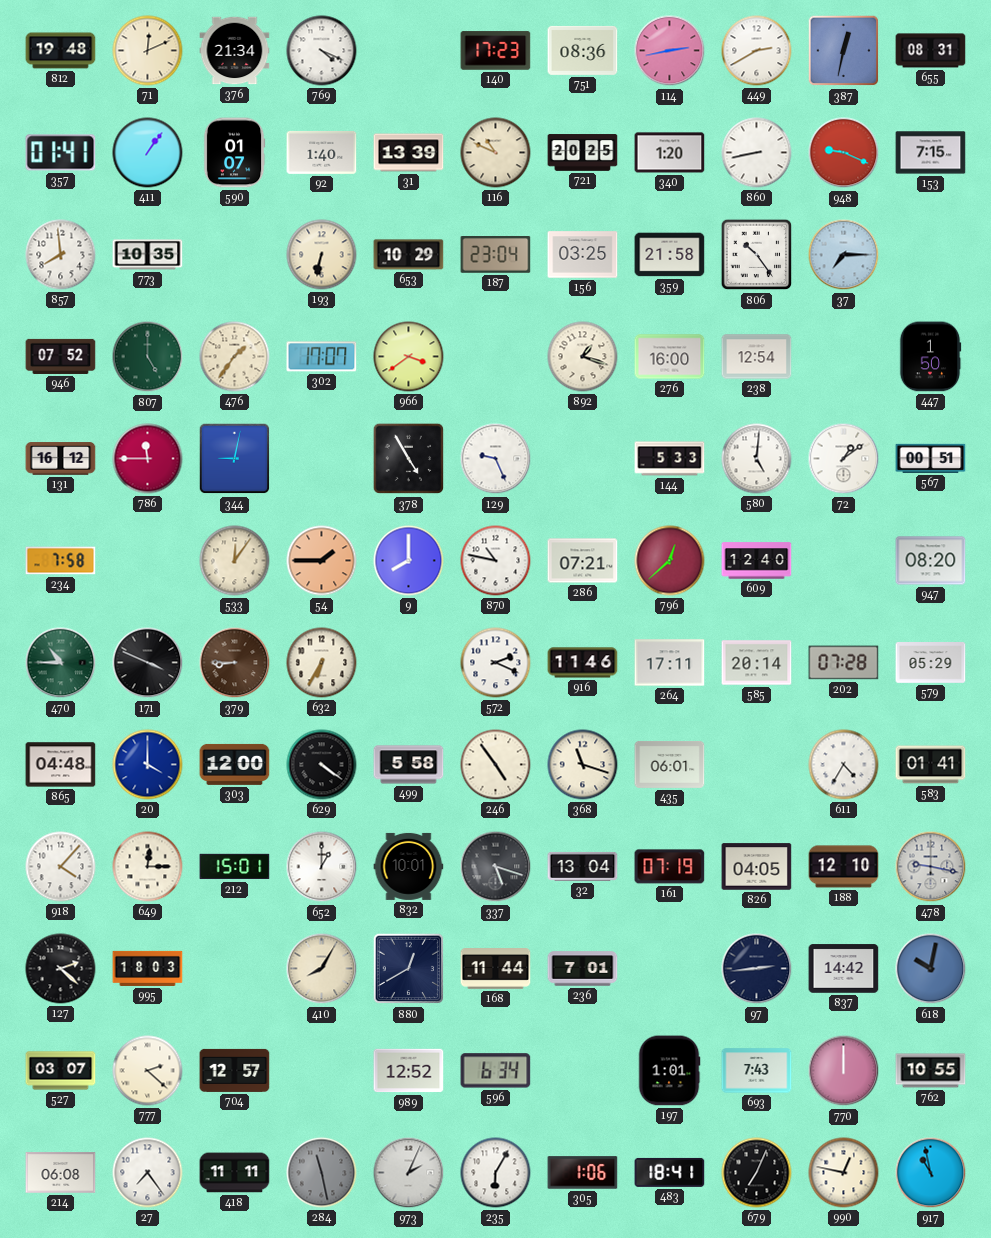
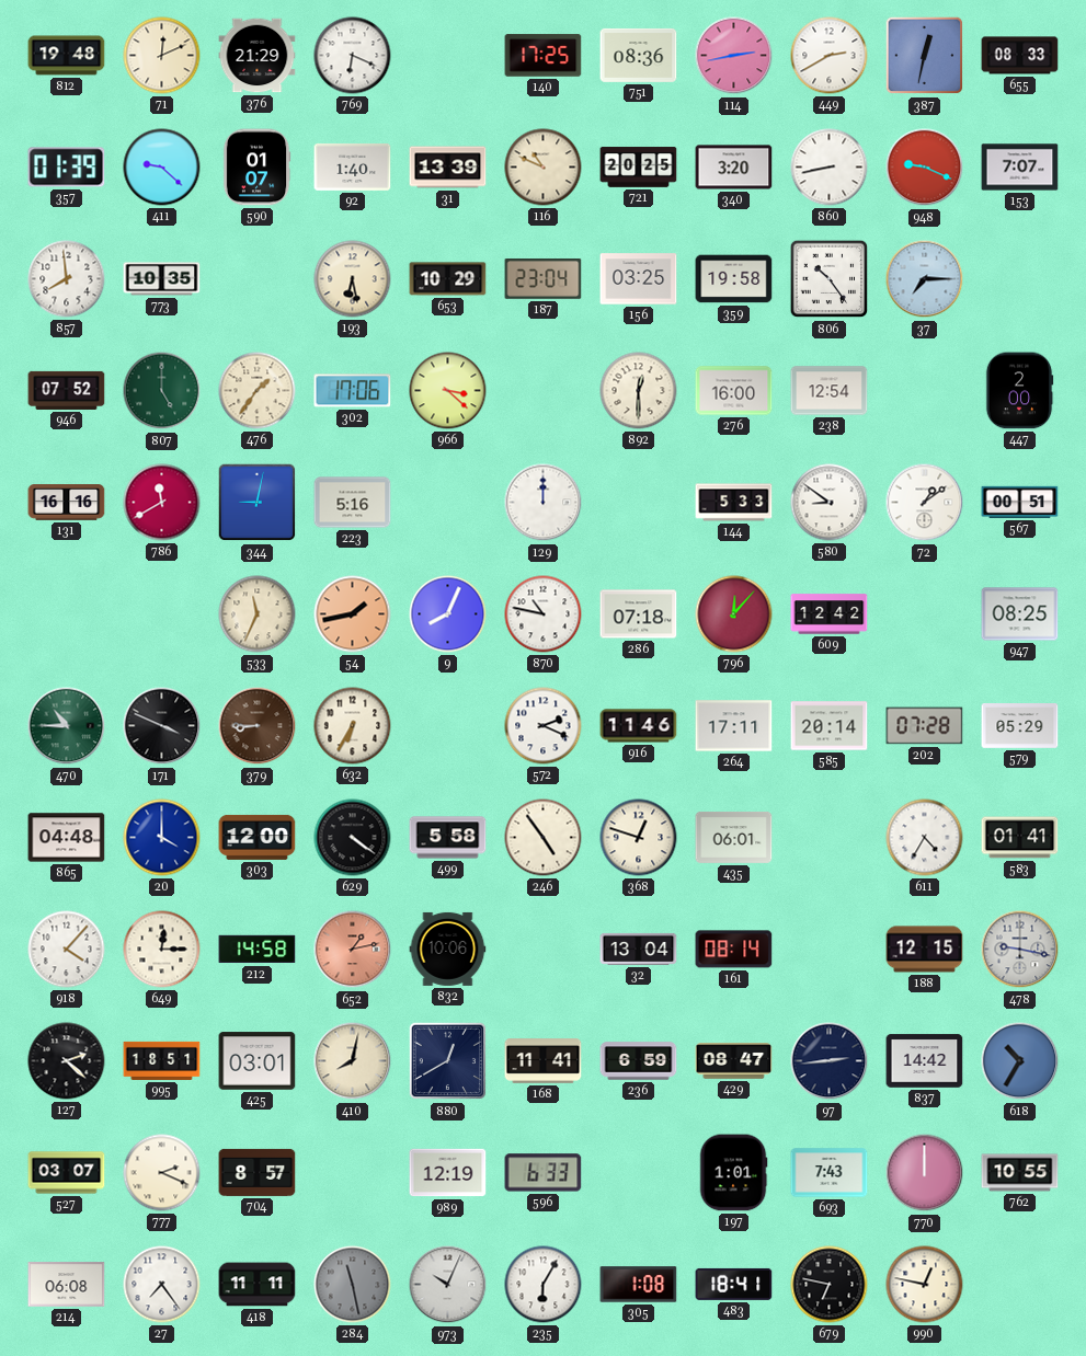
376: 21:34 -> 21:29
769: 4:19 -> 6:19
140: 17:23 -> 17:25
655: 08:31 -> 08:33
357: 01:41 -> 01:39
411: 1:06 -> 9:22
340: 1:20 -> 3:20
153: 7:15 -> 7:07
193: 6:32 -> 6:28
359: 21:58 -> 19:58
302: 17:07 -> 17:06
966: 3:39 -> 3:22
892: 1:18 -> 12:30
447: 1:50 -> 2:00
131: 16:12 -> 16:16
786: 11:45 -> 11:40
223: none -> 5:16
378: 4:55 -> none
129: 9:26 -> 12:00
580: 5:01 -> 8:51
234: 7:58 -> none
533: 12:06 -> 11:34
54: 1:45 -> 1:43
9: 8:00 -> 8:04
286: 07:21 -> 07:18
796: 12:38 -> 12:07
609: 12:40 -> 12:42
947: 08:20 -> 08:25
368: 11:18 -> 12:48
212: 15:01 -> 14:58
652: 1:00 -> 1:13
652 dial: white -> salmon
832: 10:01 -> 10:06
337: 5:18 -> none
161: 07:19 -> 08:14
826: 04:05 -> none
188: 12:10 -> 12:15
995: 18:03 -> 18:51
425: none -> 03:01
410: 8:05 -> 8:02
168: 11:44 -> 11:41
236: 7:01 -> 6:59
429: none -> 08:47
618: 10:02 -> 10:35
777: 2:22 -> 2:19
704: 12:57 -> 8:57
989: 12:52 -> 12:19
596: 6:34 -> 6:33
973: 2:04 -> 10:04
305: 1:06 -> 1:08
679: 7:04 -> 6:47
917: 10:58 -> none
